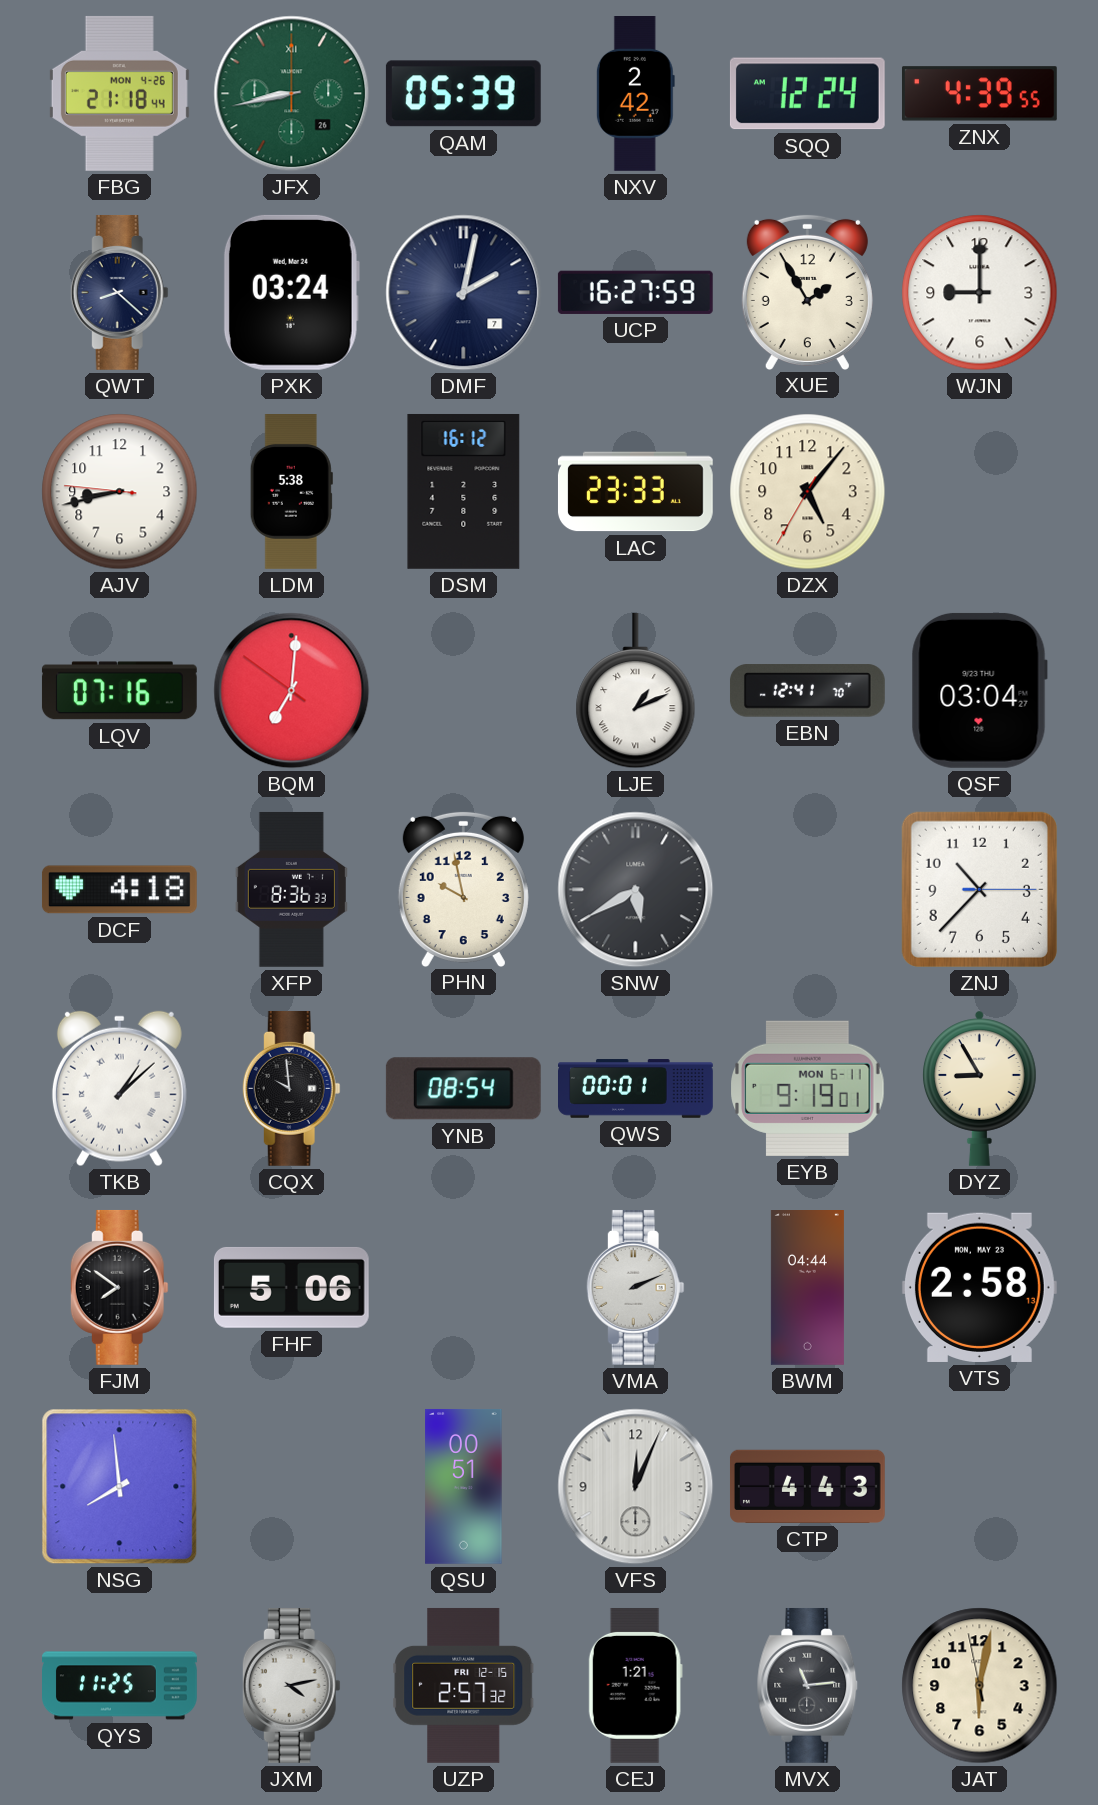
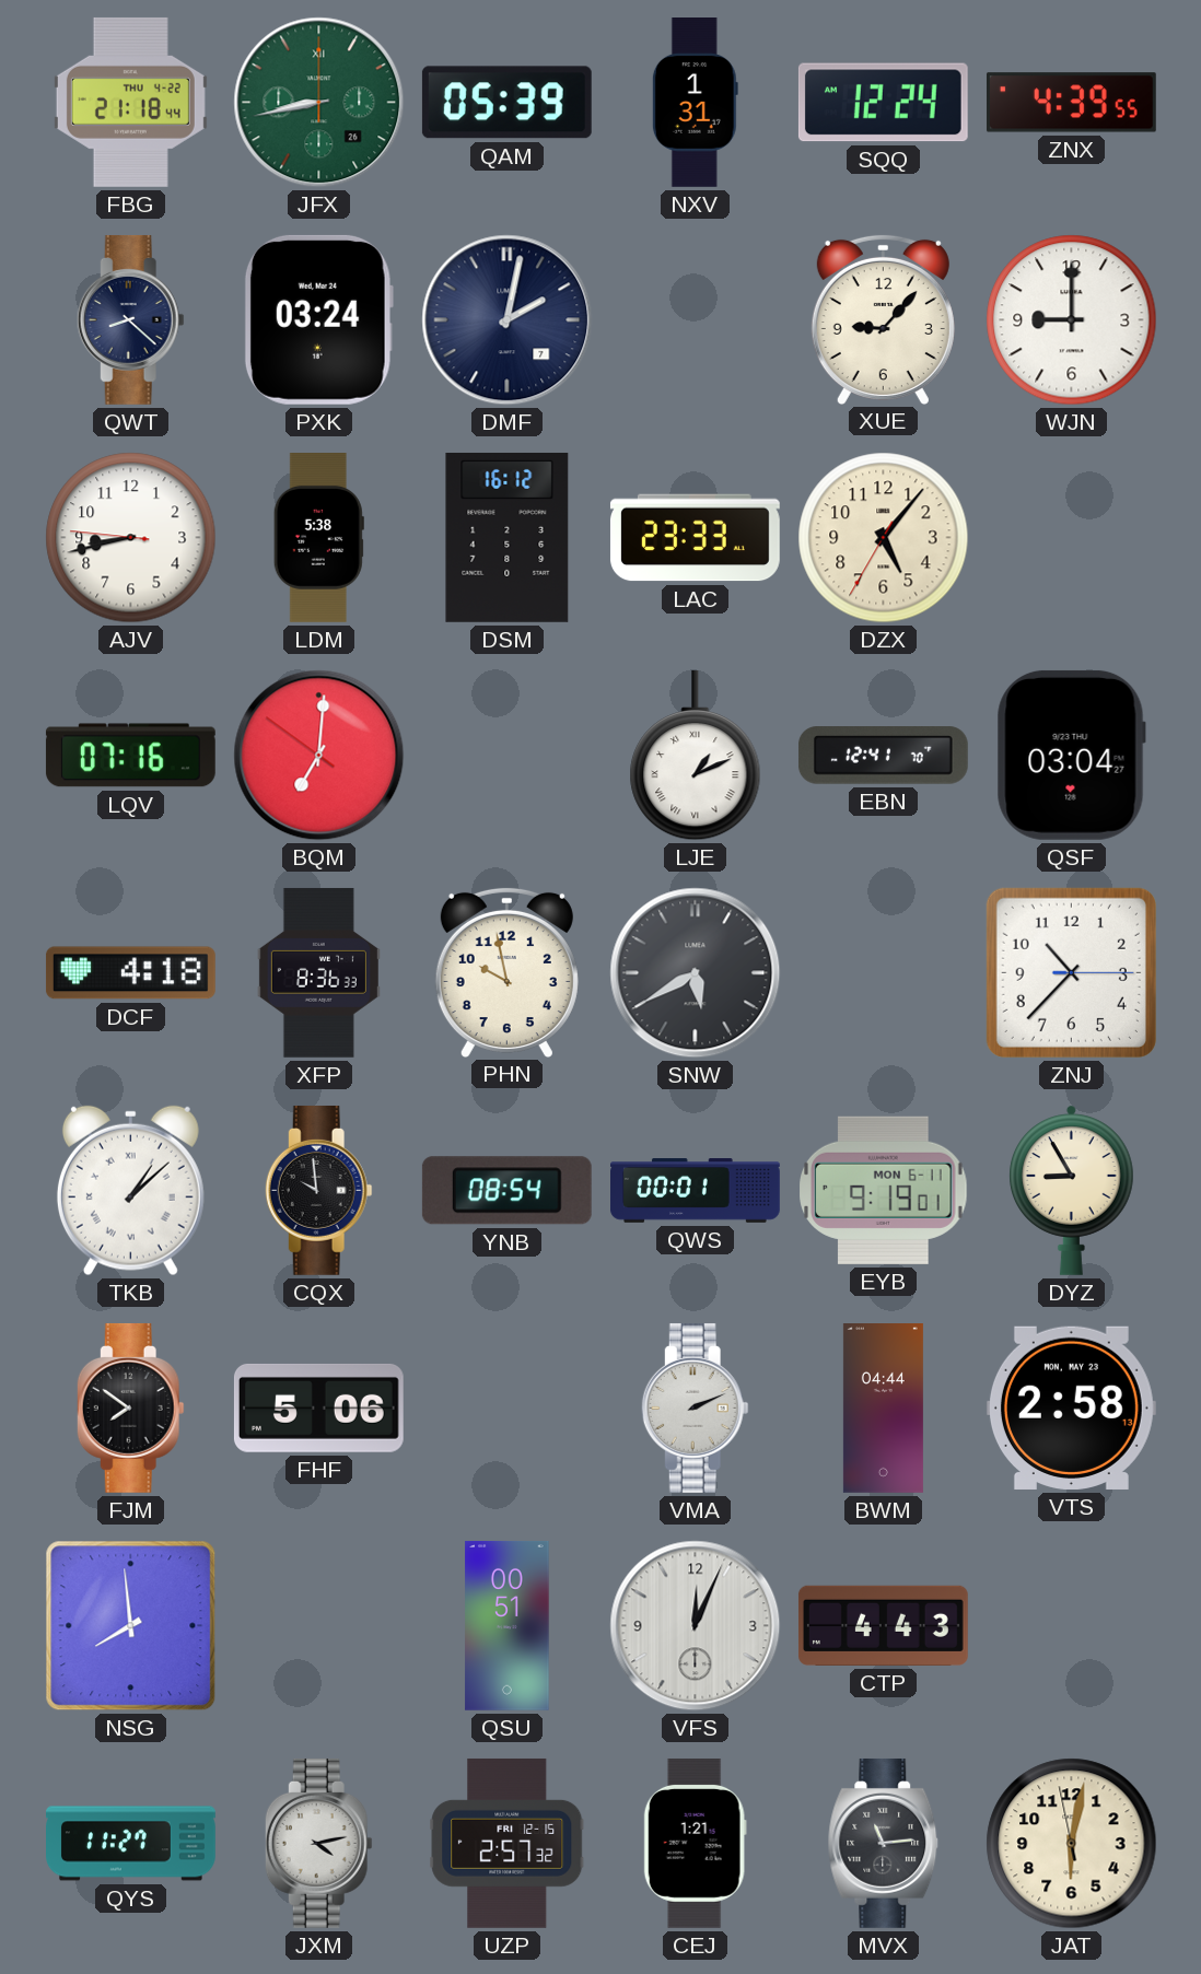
FBG date: MON 4-26 -> THU 4-22
NXV: 2:42 -> 1:31
UCP: 16:27 -> none
XUE: 1:55 -> 9:07
QYS: 11:25 -> 11:27
